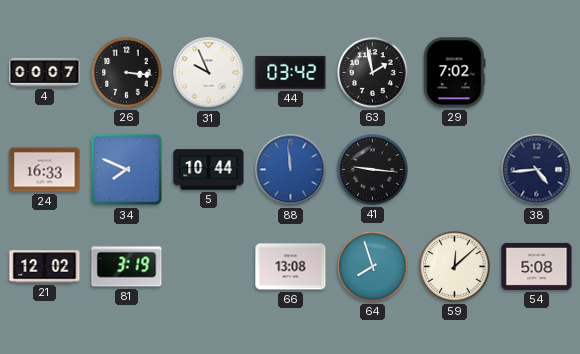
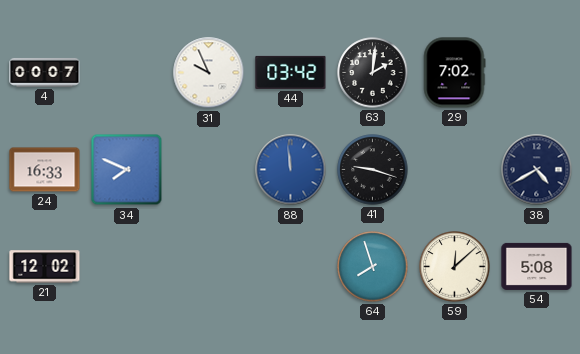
26: 3:16 -> none
63: 1:58 -> 2:01
5: 10:44 -> none
41: 9:16 -> 9:18
38: 4:44 -> 4:40
81: 3:19 -> none
66: 13:08 -> none
